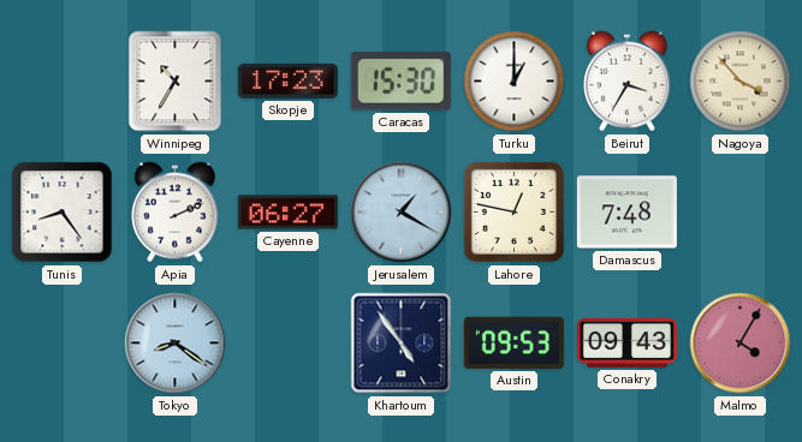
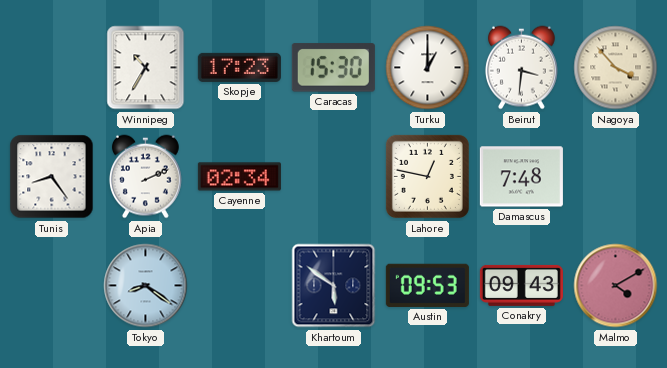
Beirut: 3:35 -> 3:31
Cayenne: 06:27 -> 02:34
Jerusalem: 1:20 -> none
Khartoum: 4:54 -> 5:51
Malmo: 4:05 -> 4:10
